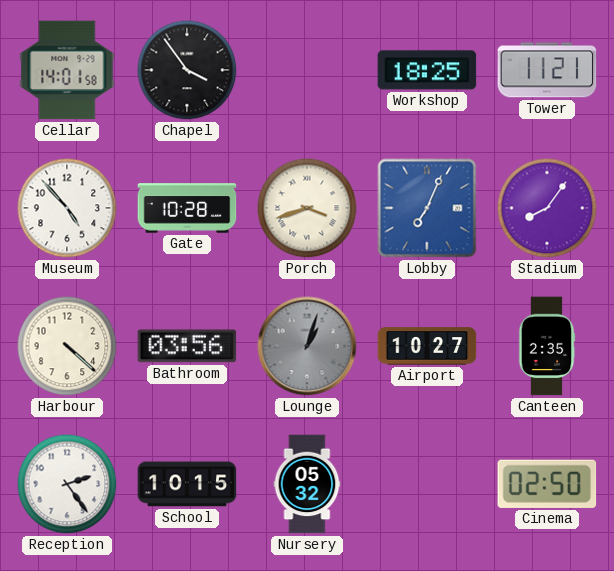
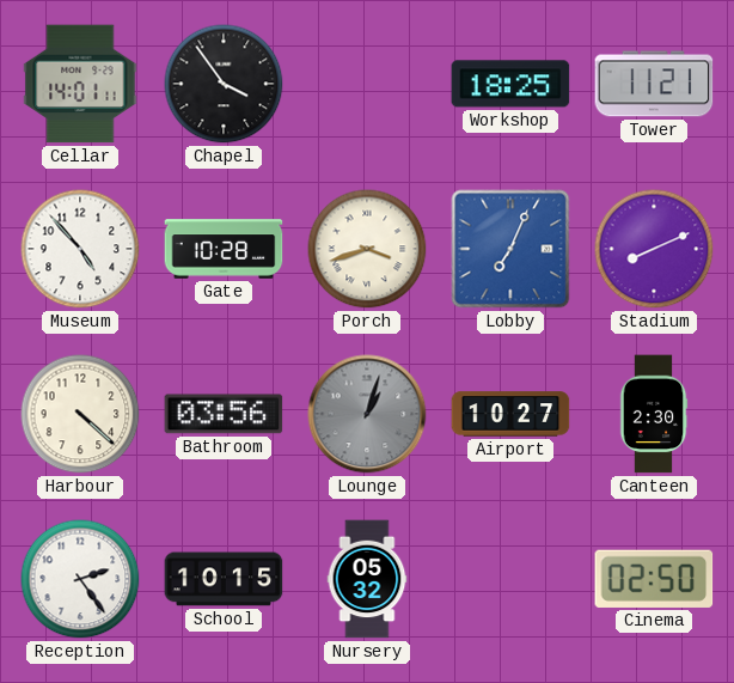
Cellar: 14:01:58 -> 14:01:11
Stadium: 8:06 -> 8:11
Canteen: 2:35 -> 2:30
